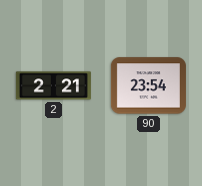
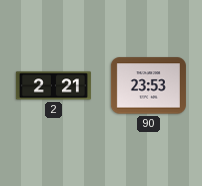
90: 23:54 -> 23:53
